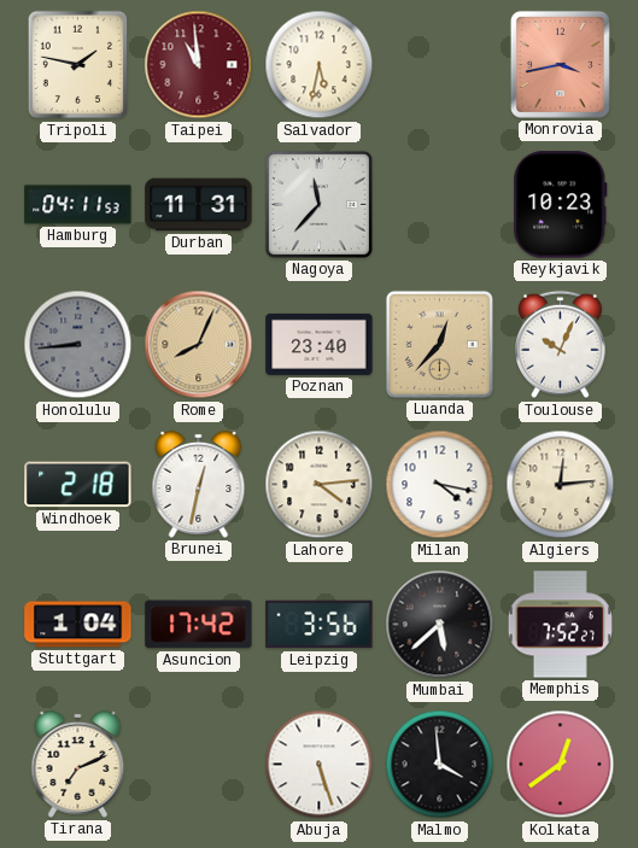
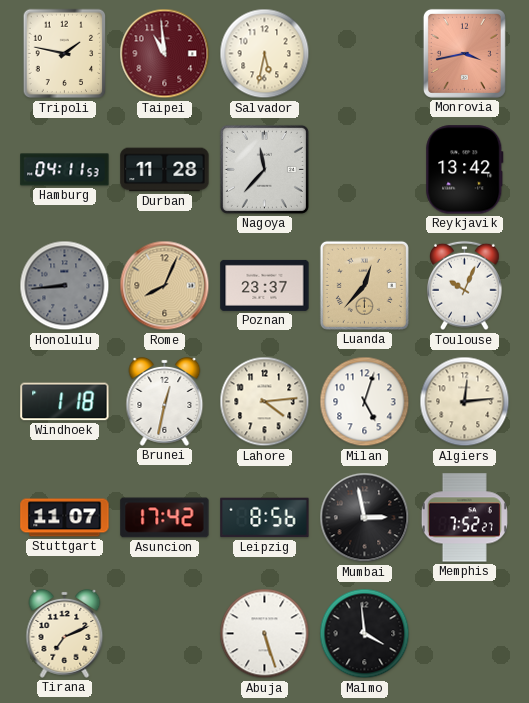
Durban: 11:31 -> 11:28
Reykjavik: 10:23 -> 13:42
Poznan: 23:40 -> 23:37
Windhoek: 2:18 -> 1:18
Milan: 4:17 -> 5:03
Stuttgart: 1:04 -> 11:07
Leipzig: 3:56 -> 8:56
Mumbai: 5:38 -> 2:58
Kolkata: 12:39 -> none
